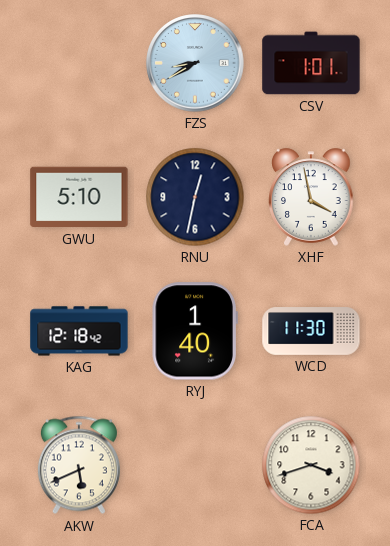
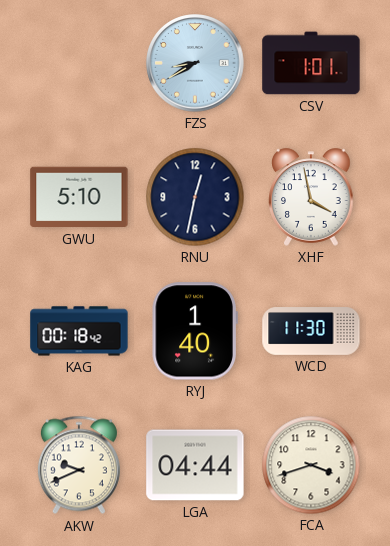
KAG: 12:18 -> 00:18
AKW: 5:41 -> 9:41
LGA: none -> 04:44
